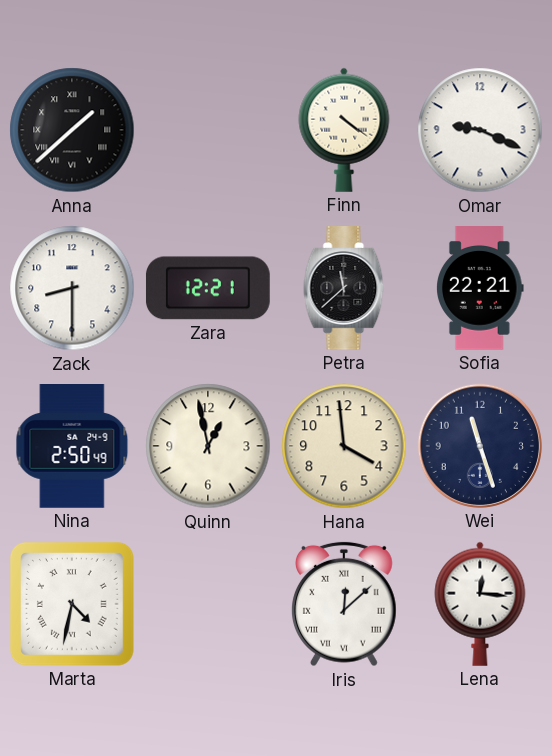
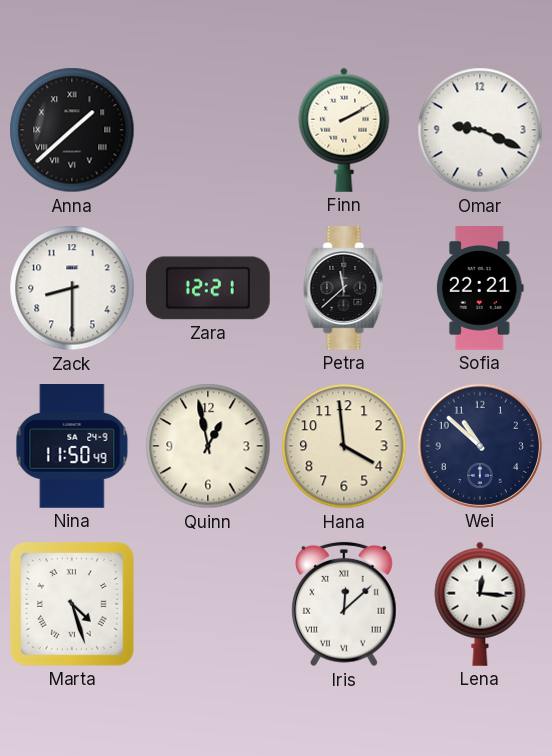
Finn: 4:21 -> 2:10
Nina: 2:50 -> 11:50
Wei: 11:27 -> 10:52
Marta: 4:32 -> 4:27
